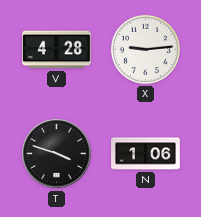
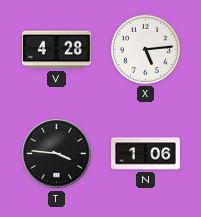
X: 9:14 -> 5:14
T: 3:48 -> 3:46
